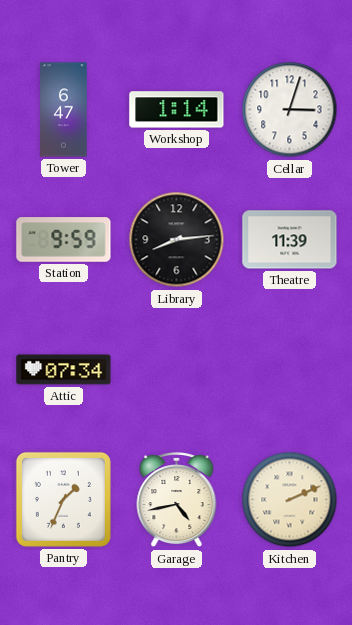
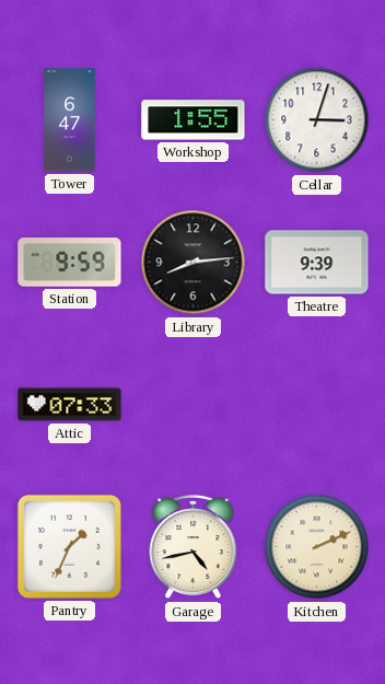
Workshop: 1:14 -> 1:55
Theatre: 11:39 -> 9:39
Attic: 07:34 -> 07:33
